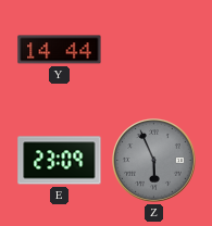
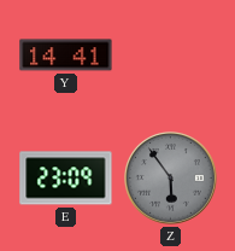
Y: 14:44 -> 14:41
Z: 5:56 -> 5:54
